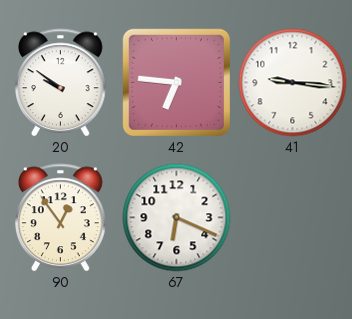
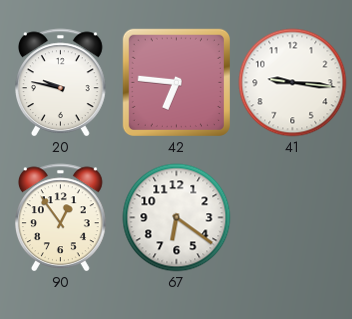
20: 9:51 -> 9:47
67: 6:19 -> 6:21
